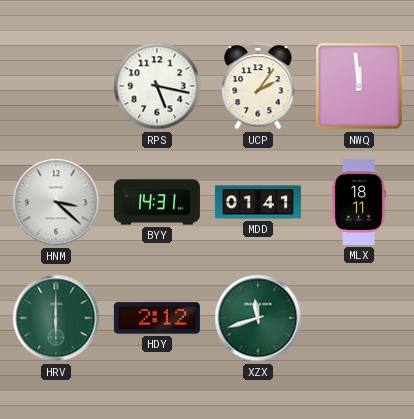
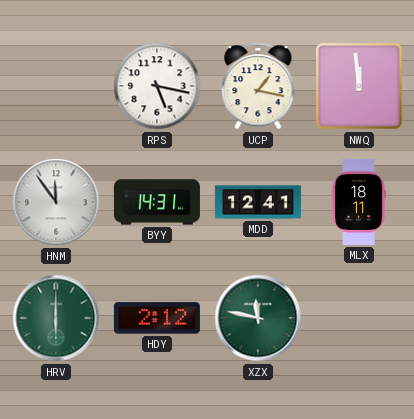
UCP: 2:06 -> 1:17
HNM: 3:22 -> 11:54
MDD: 01:41 -> 12:41
XZX: 11:42 -> 11:47
